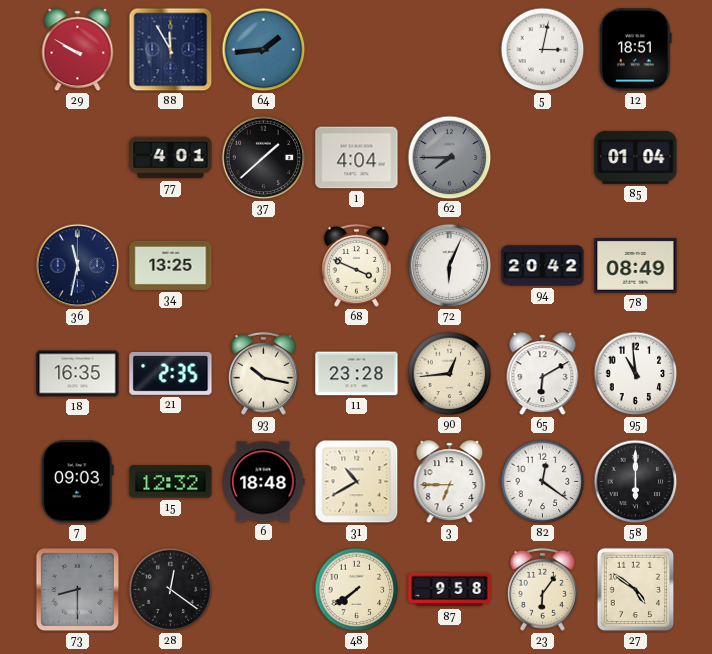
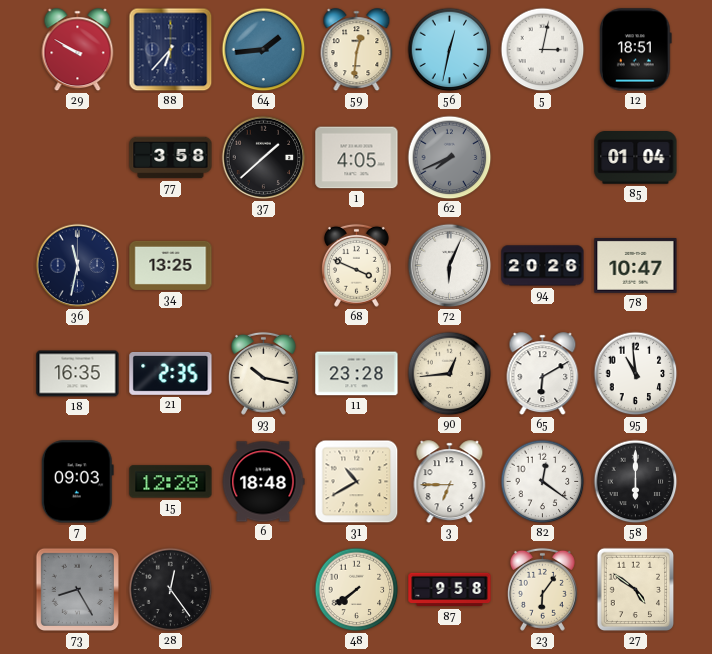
88: 11:55 -> 6:37
59: none -> 12:31
56: none -> 12:32
77: 4:01 -> 3:58
1: 4:04 -> 4:05
62: 7:45 -> 7:41
94: 20:42 -> 20:26
78: 08:49 -> 10:47
15: 12:32 -> 12:28
73: 8:30 -> 8:25
28: 12:21 -> 12:24
